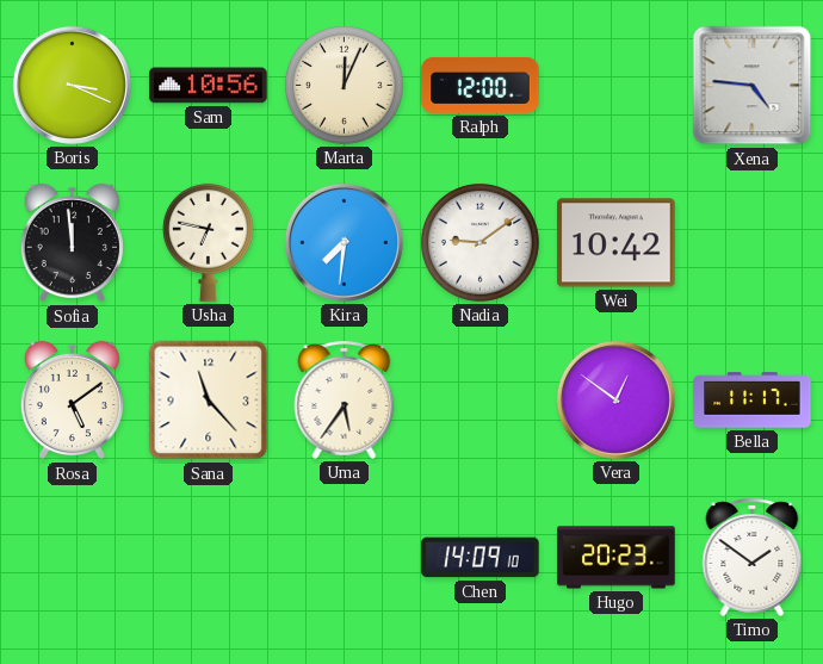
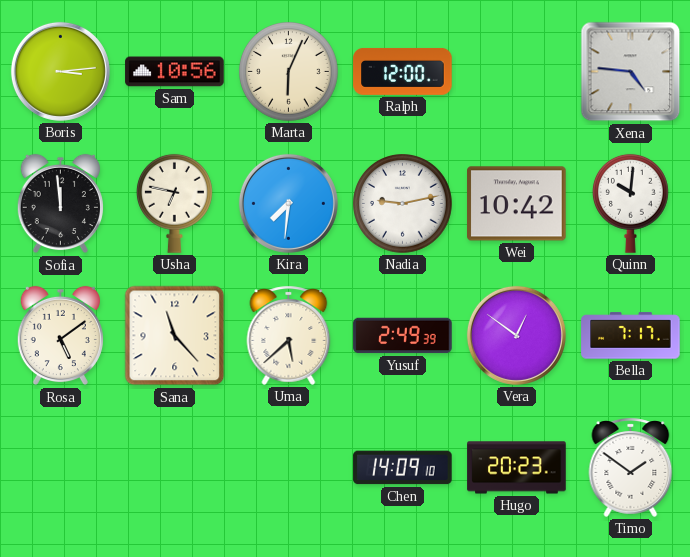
Boris: 3:19 -> 3:14
Marta: 12:04 -> 6:04
Nadia: 9:09 -> 9:13
Quinn: none -> 10:01
Uma: 5:36 -> 5:38
Yusuf: none -> 2:49
Bella: 11:17 -> 7:17
